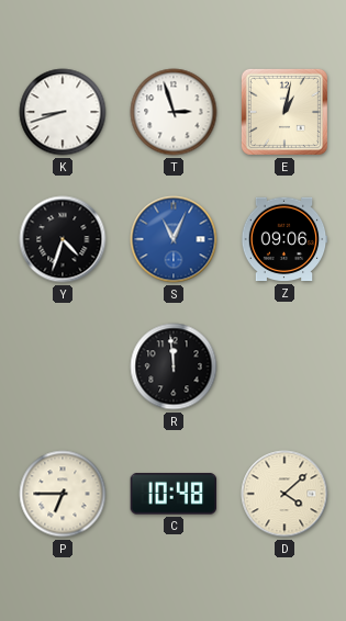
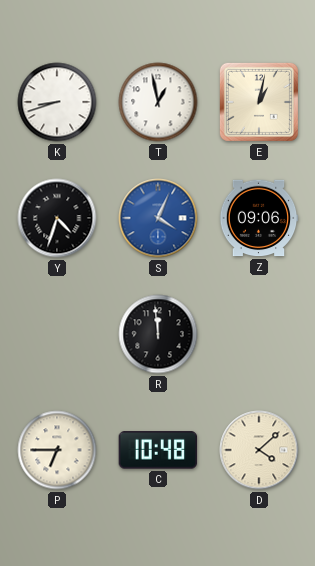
T: 2:57 -> 12:58
S: 11:04 -> 4:04
